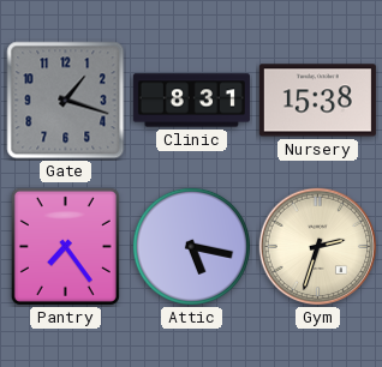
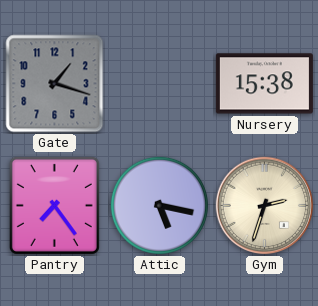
Clinic: 8:31 -> none
